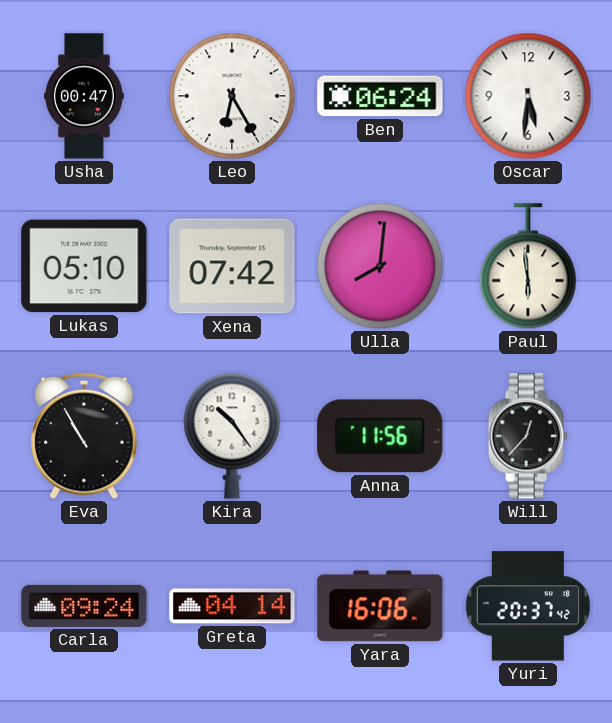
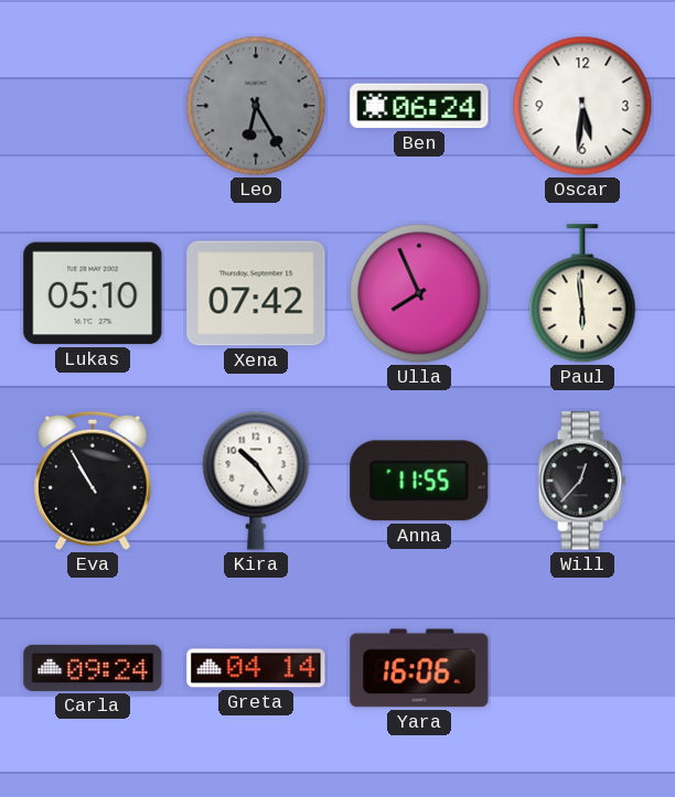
Usha: 00:47 -> none
Leo dial: white -> grey
Ulla: 8:01 -> 7:56
Anna: 11:56 -> 11:55
Yuri: 20:37 -> none
